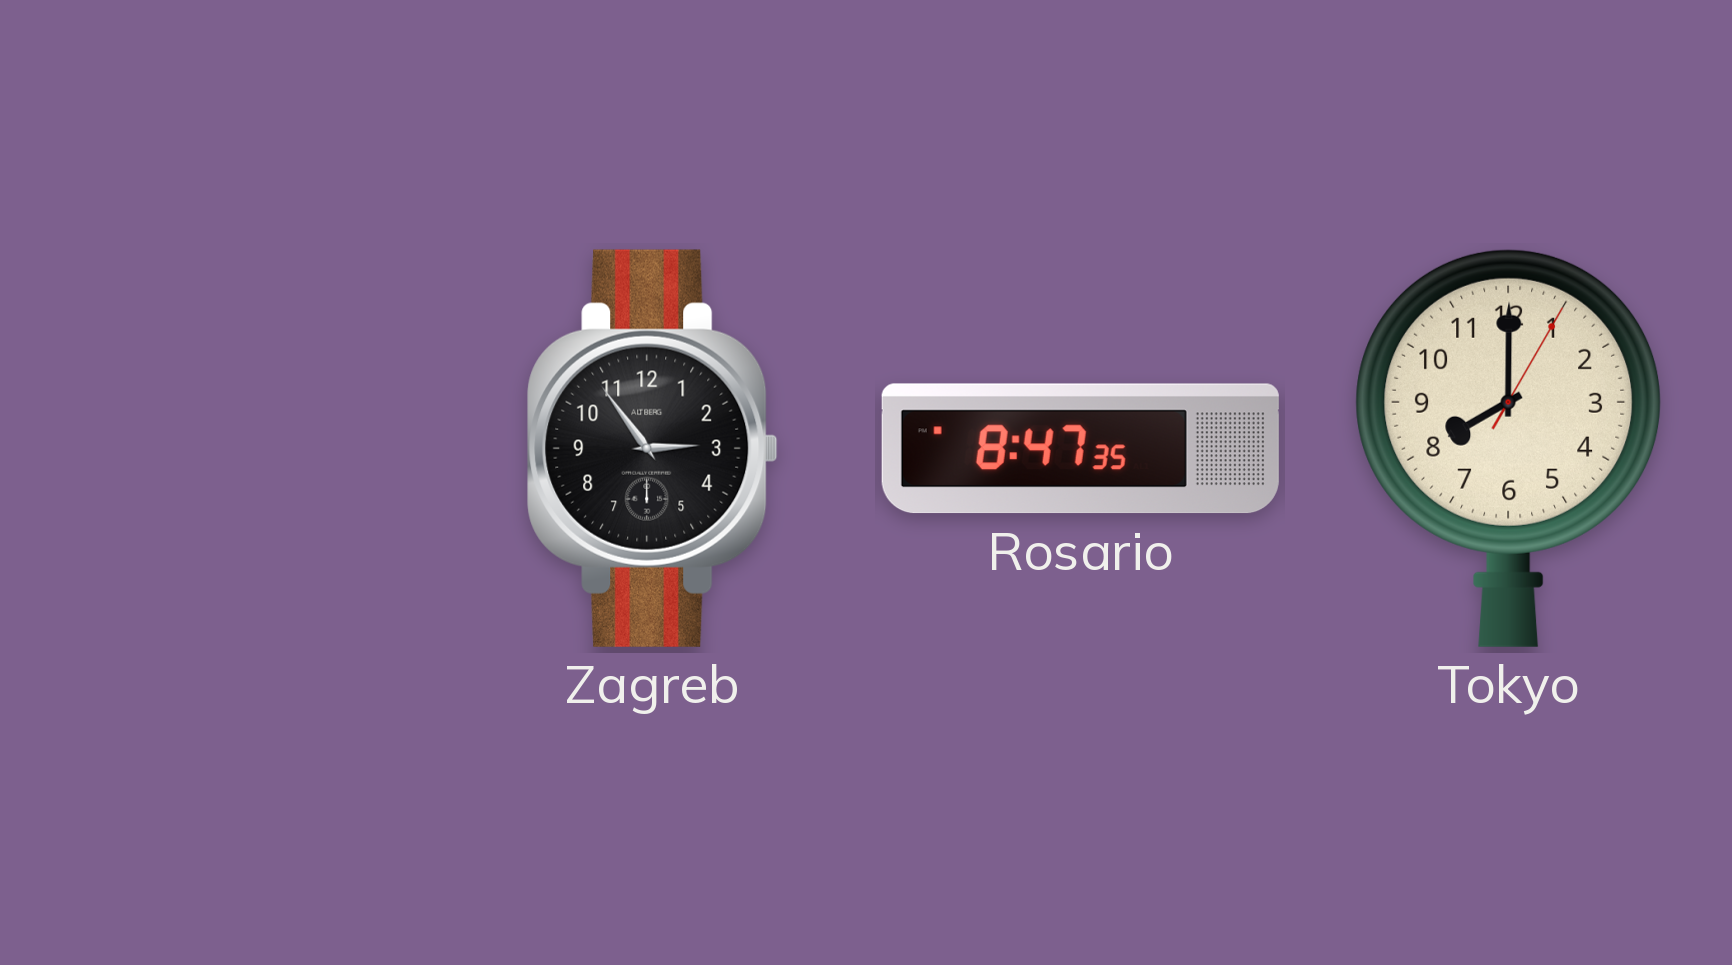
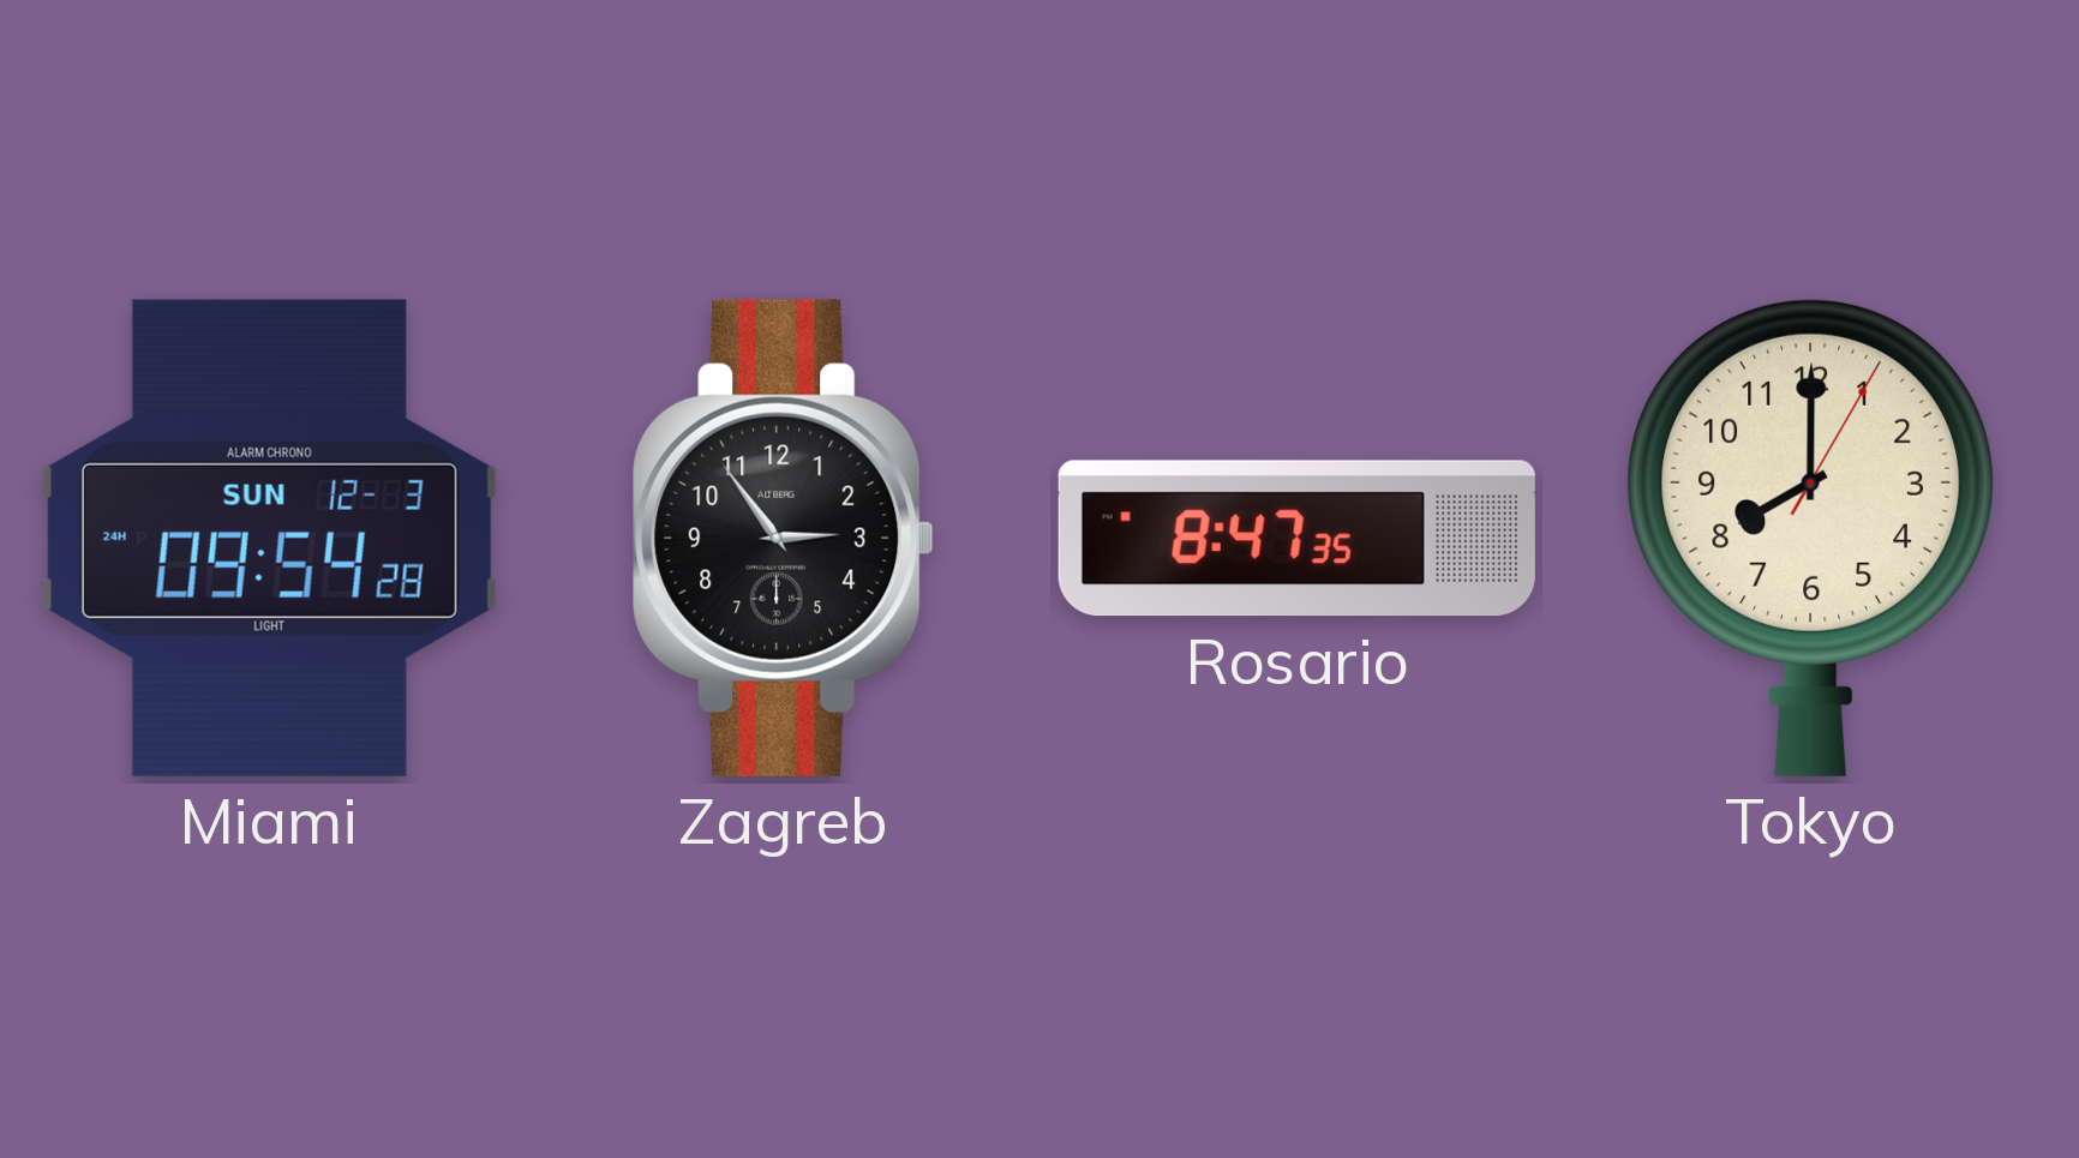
Miami: none -> 09:54
